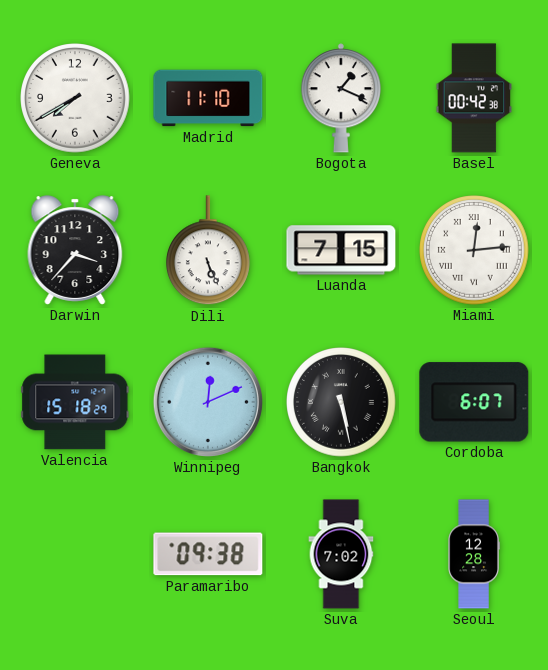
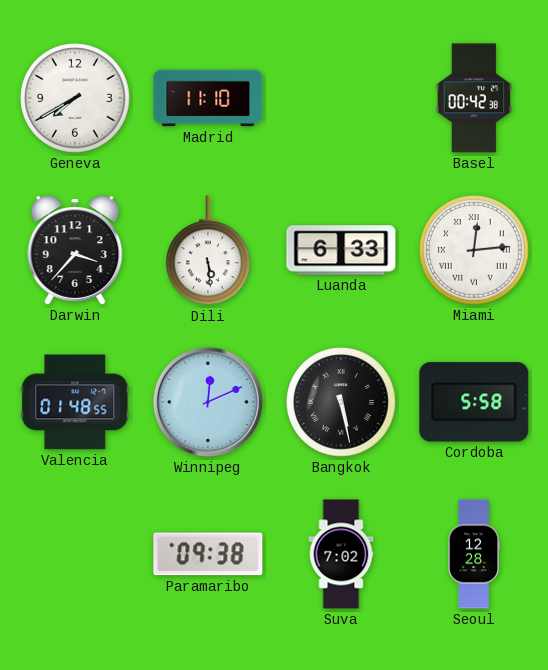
Bogota: 1:19 -> none
Dili: 5:26 -> 5:29
Luanda: 7:15 -> 6:33
Valencia: 15:18 -> 01:48
Cordoba: 6:07 -> 5:58
